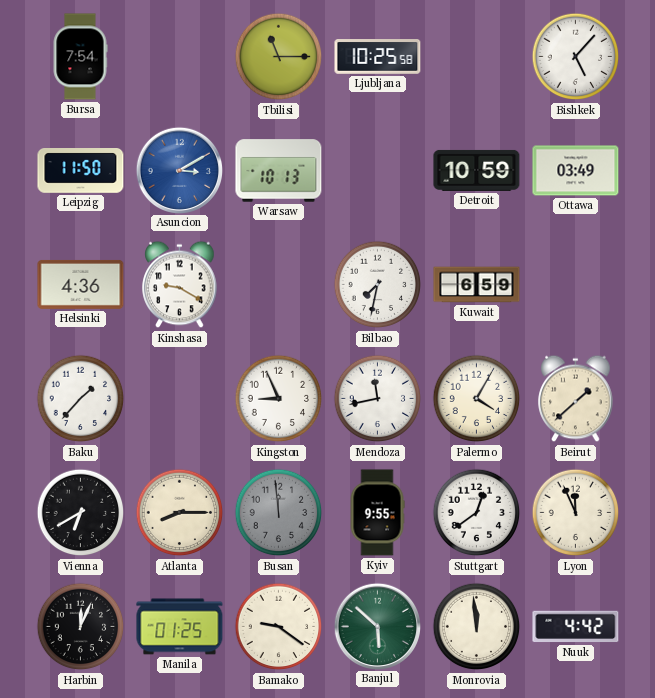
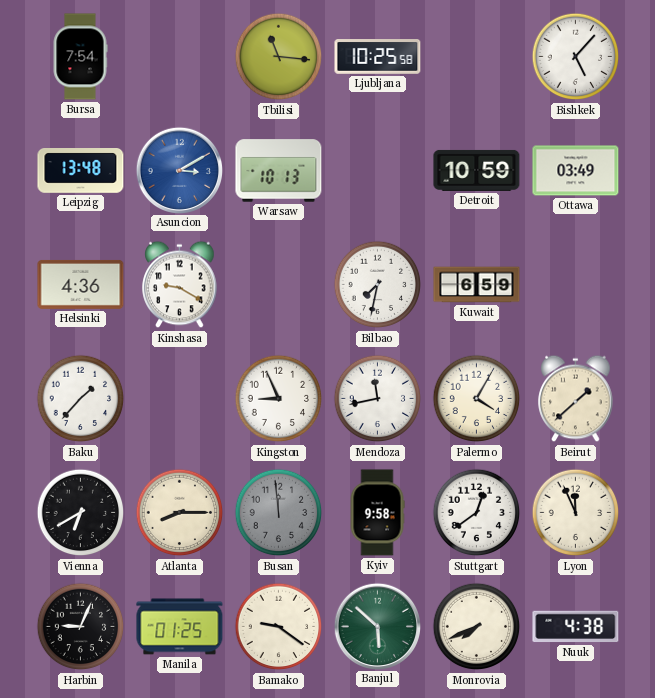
Tbilisi: 11:15 -> 11:16
Leipzig: 11:50 -> 13:48
Kyiv: 9:55 -> 9:58
Harbin: 12:04 -> 9:04
Monrovia: 11:59 -> 7:41
Nuuk: 4:42 -> 4:38
